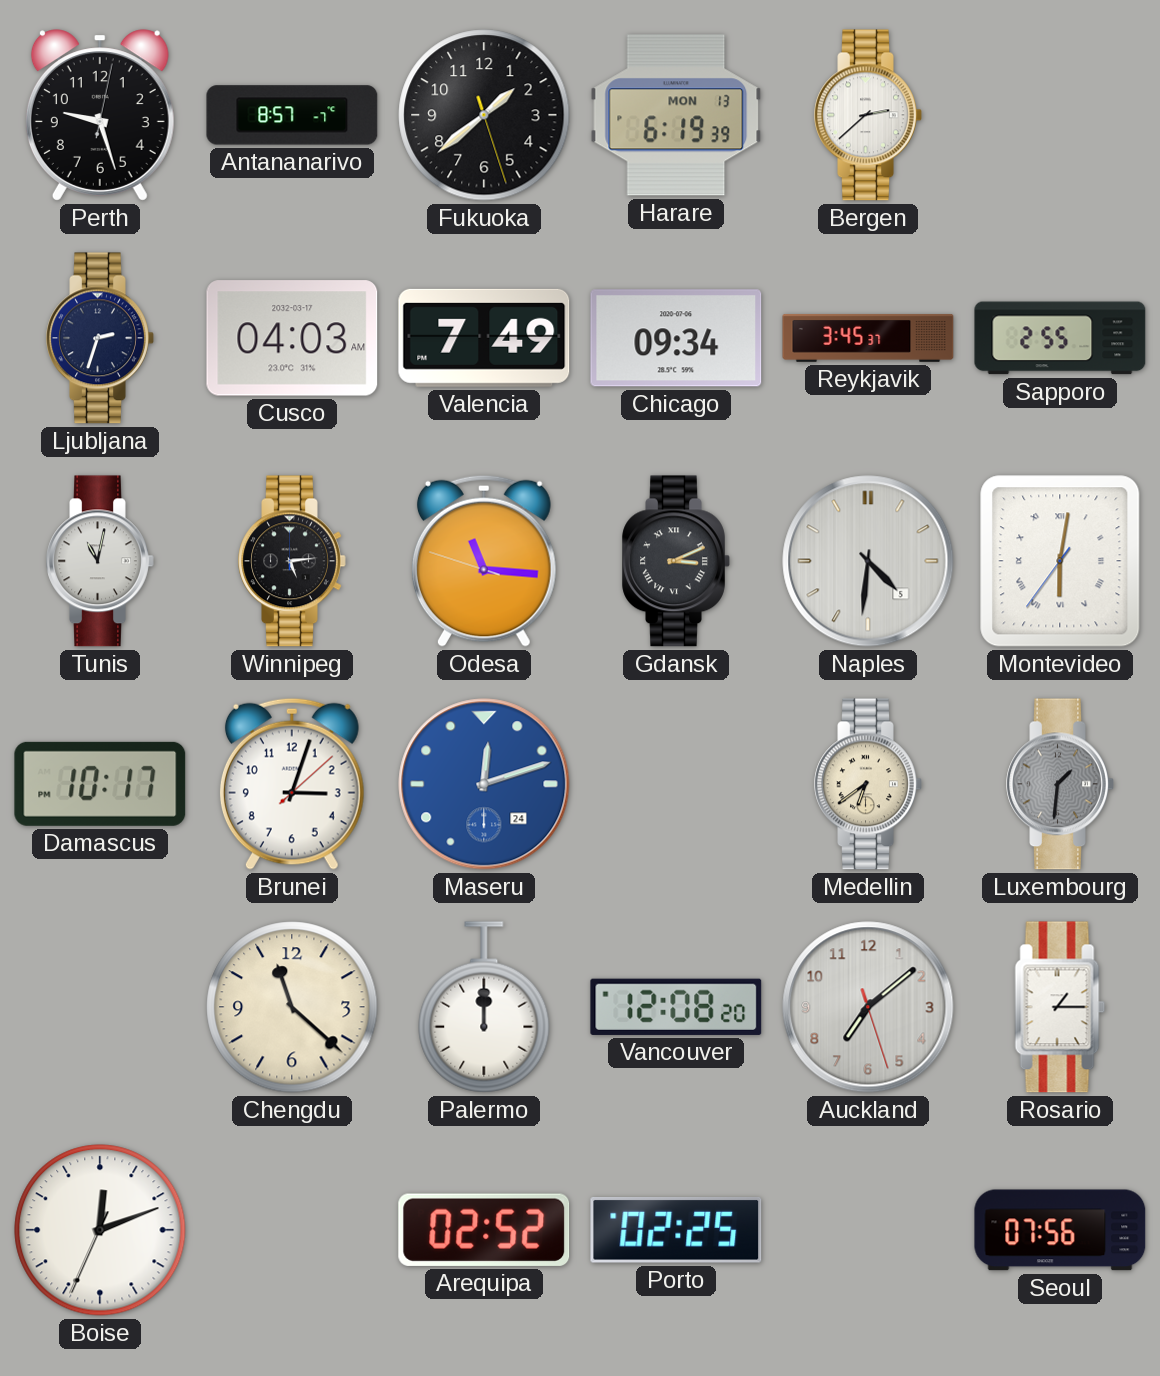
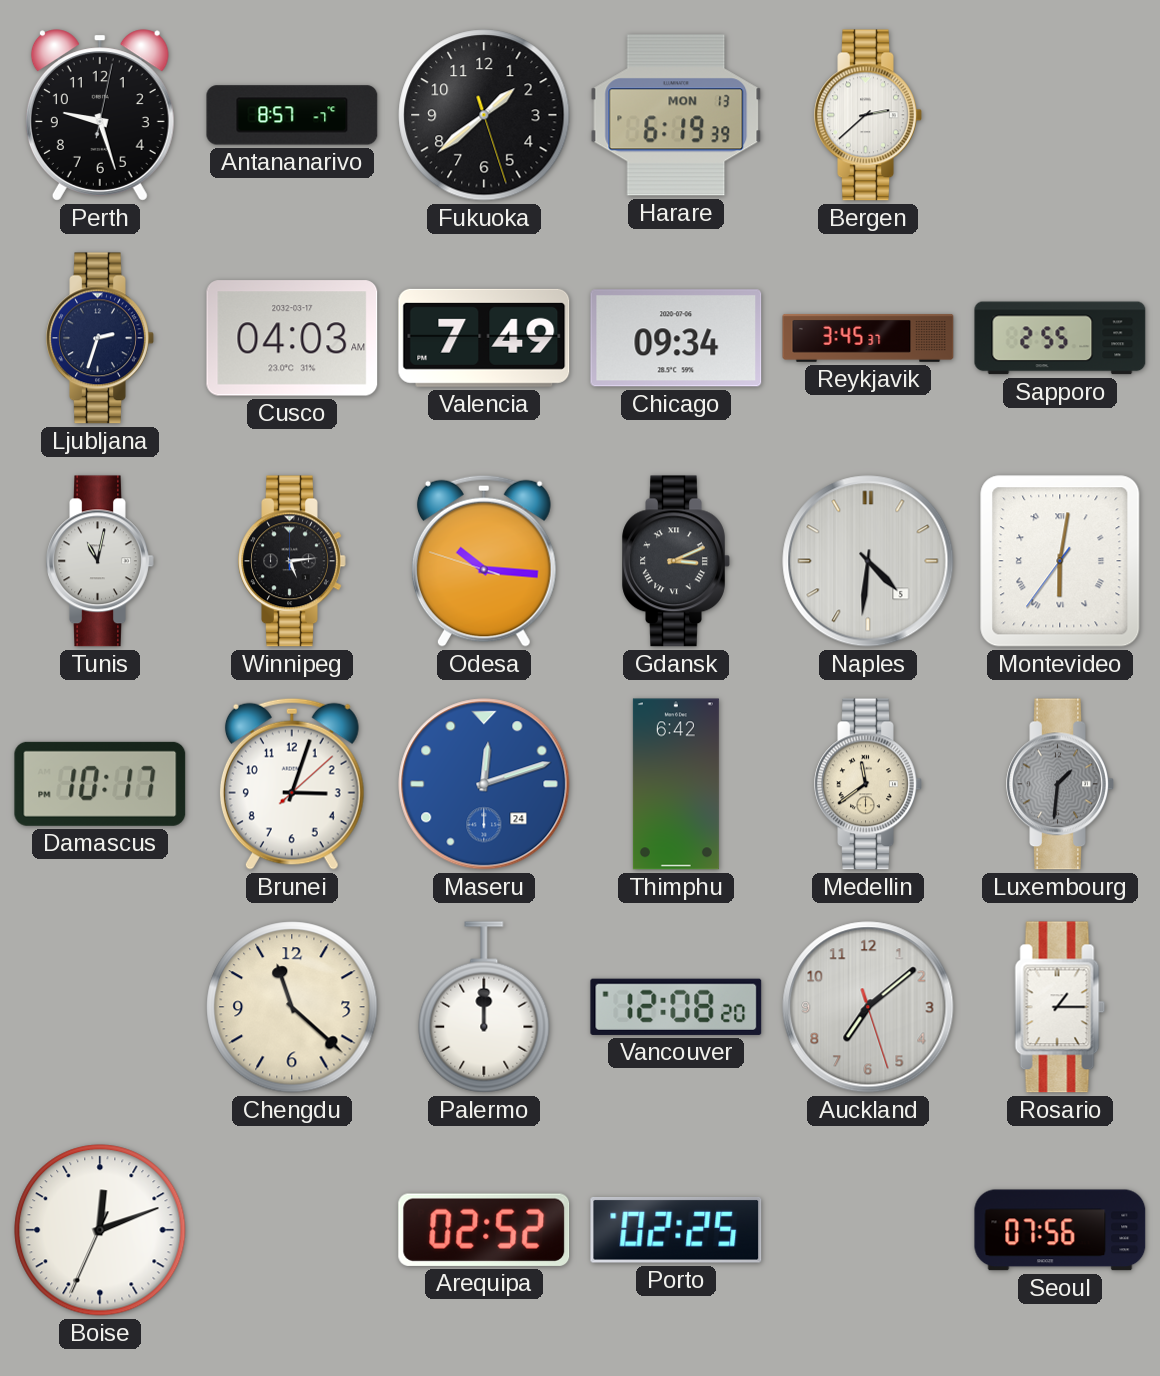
Odesa: 11:15 -> 10:15
Thimphu: none -> 6:42
Medellin: 6:39 -> 11:39
